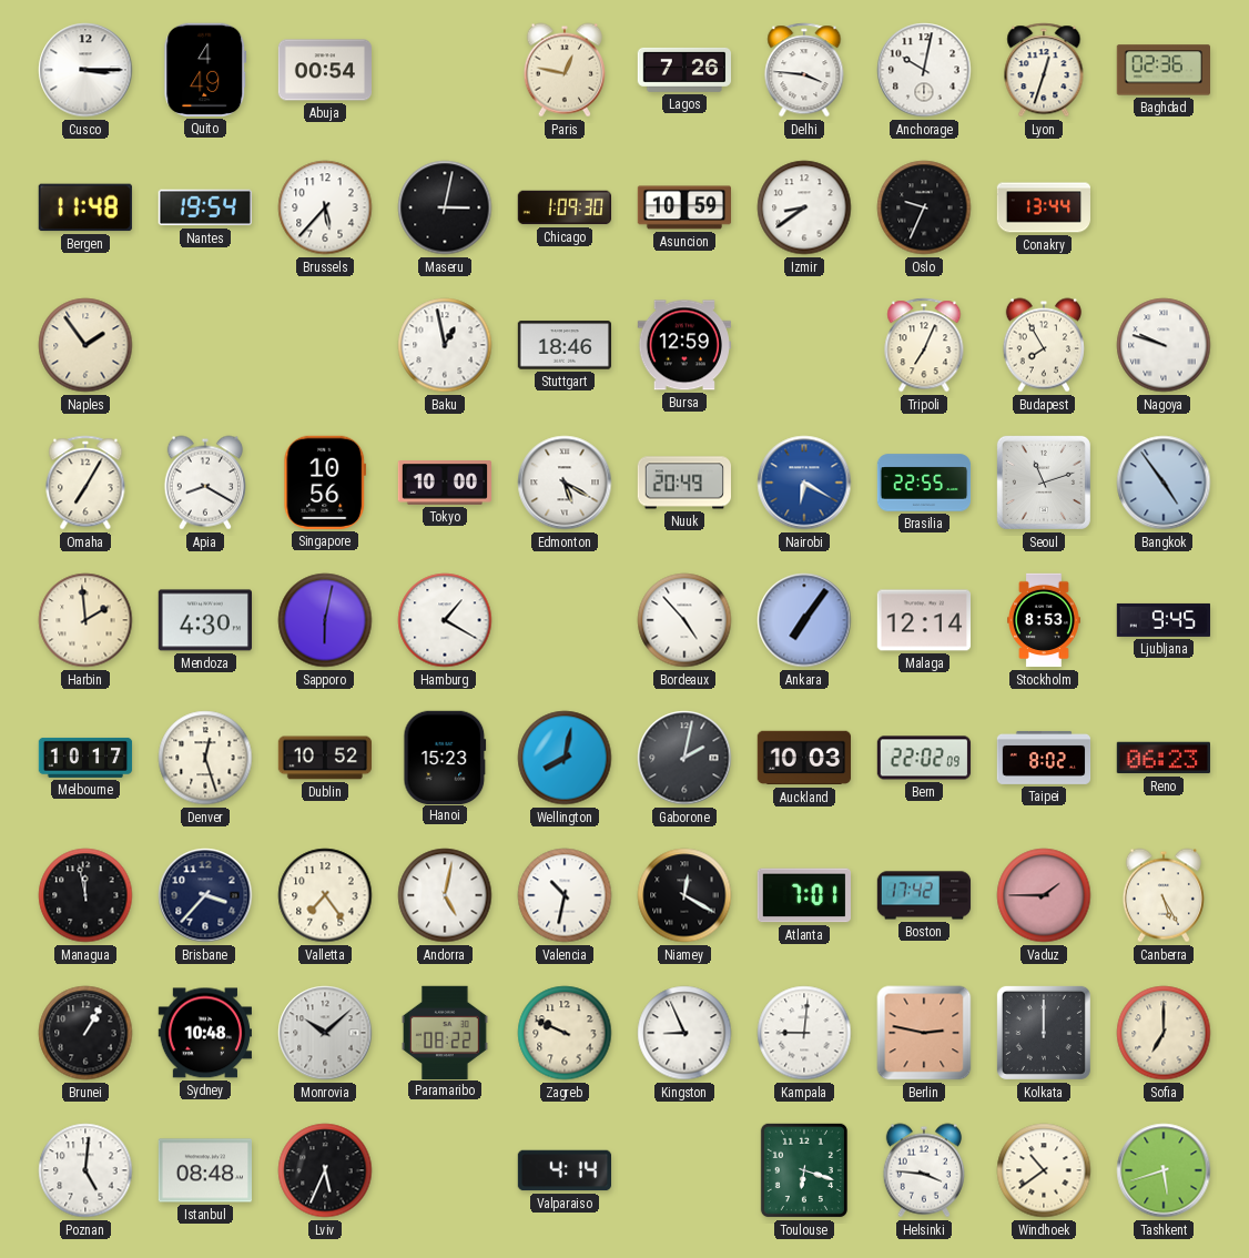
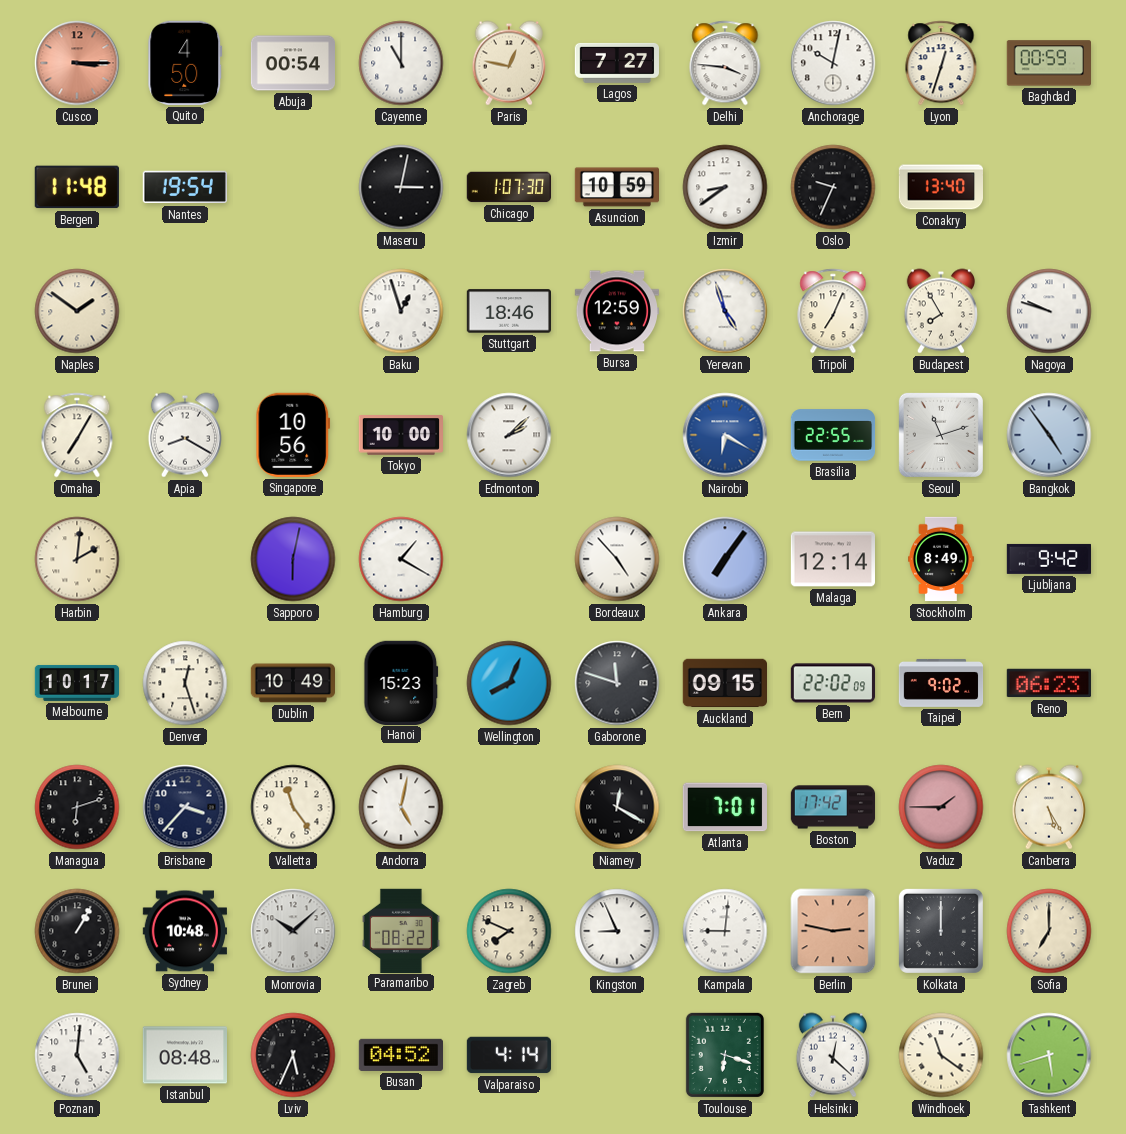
Cusco dial: white -> salmon
Quito: 4:49 -> 4:50
Cayenne: none -> 11:00
Lagos: 7:26 -> 7:27
Baghdad: 02:36 -> 00:59
Brussels: 5:37 -> none
Chicago: 1:09 -> 1:07
Conakry: 13:44 -> 13:40
Naples: 1:54 -> 1:51
Baku: 12:58 -> 12:57
Yerevan: none -> 4:57
Edmonton: 5:20 -> 2:08
Nuuk: 20:49 -> none
Harbin: 1:59 -> 2:01
Mendoza: 4:30 -> none
Stockholm: 8:53 -> 8:49
Ljubljana: 9:45 -> 9:42
Dublin: 10:52 -> 10:49
Wellington: 8:02 -> 8:04
Gaborone: 2:02 -> 11:48
Auckland: 10:03 -> 09:15
Taipei: 8:02 -> 9:02
Managua: 11:58 -> 6:12
Valletta: 7:24 -> 11:24
Valencia: 10:32 -> none
Zagreb: 9:49 -> 7:49
Busan: none -> 04:52
Helsinki: 3:46 -> 12:22
Windhoek: 10:39 -> 11:21
